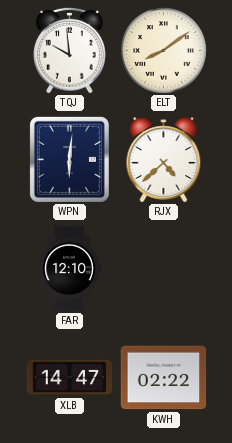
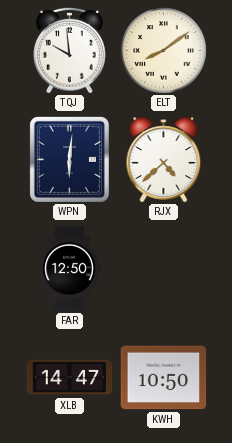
FAR: 12:10 -> 12:50
KWH: 02:22 -> 10:50
